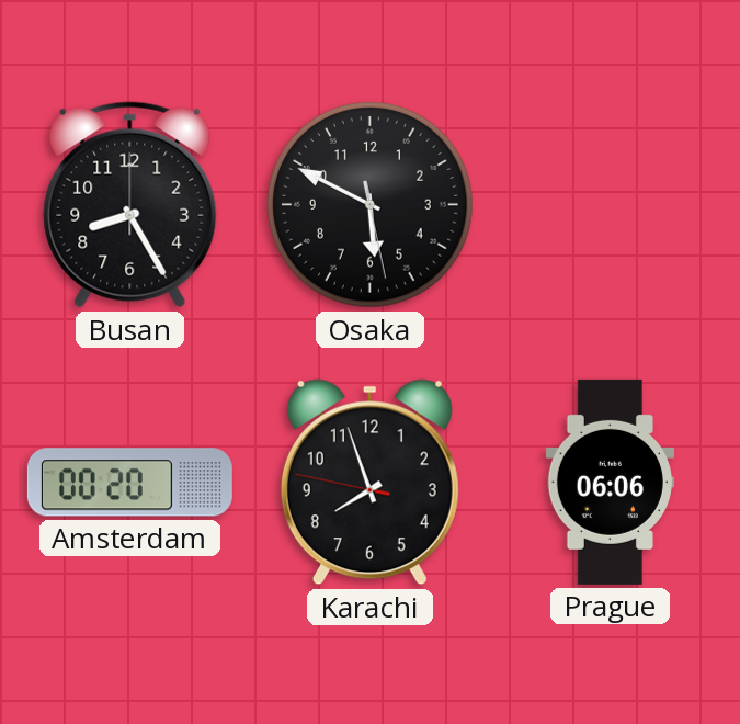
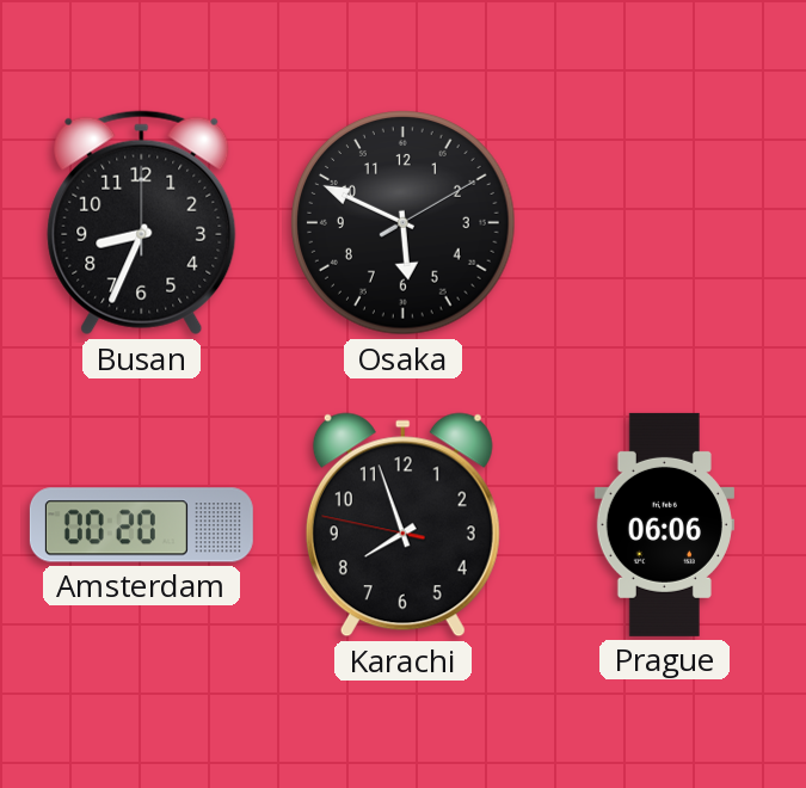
Busan: 8:25 -> 8:34
Osaka: 5:49:28 -> 5:49:10
